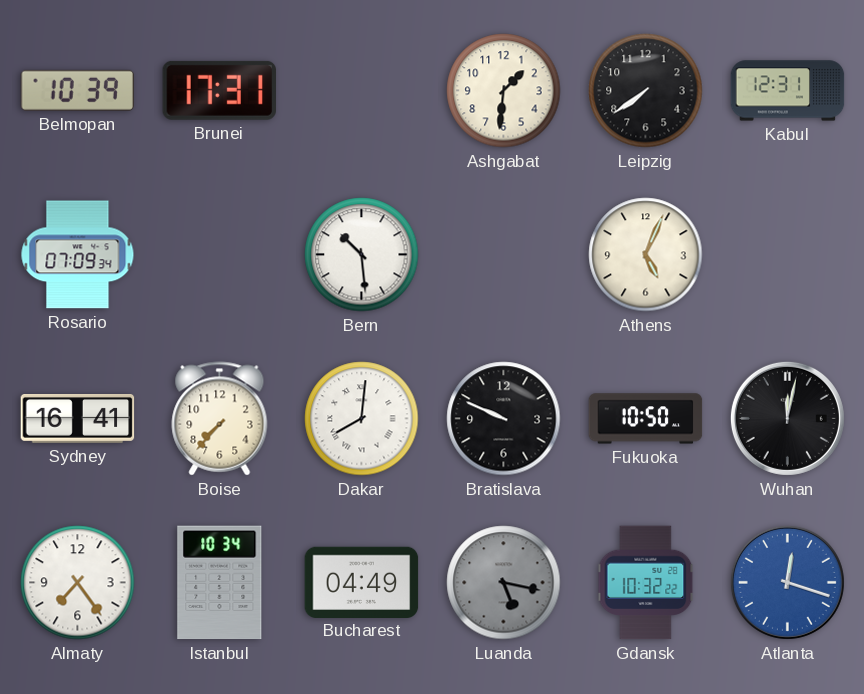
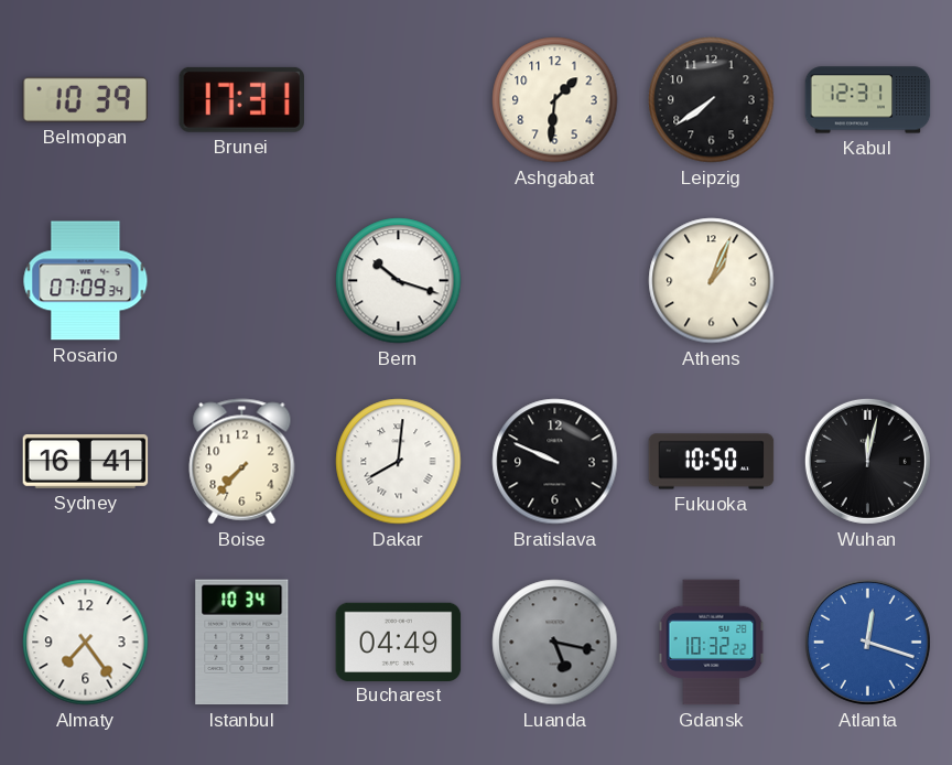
Bern: 10:29 -> 10:18
Athens: 5:04 -> 1:04
